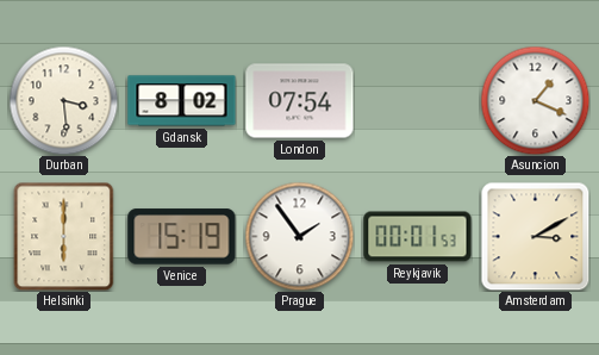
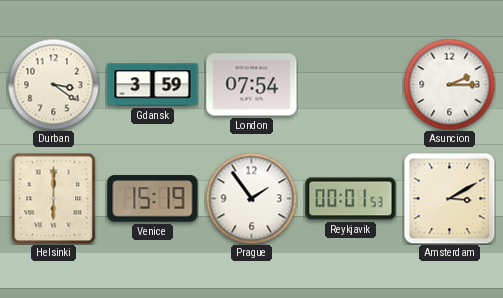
Durban: 3:29 -> 3:21
Gdansk: 8:02 -> 3:59
Asuncion: 1:19 -> 2:15
